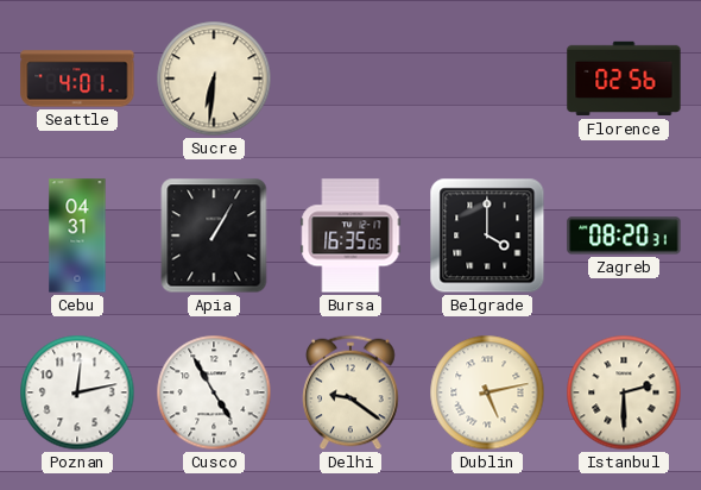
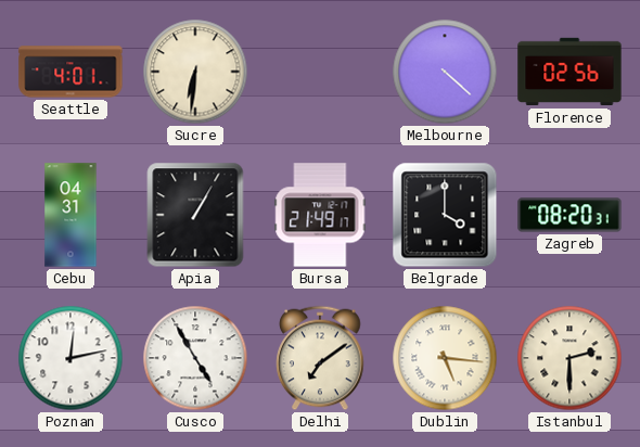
Melbourne: none -> 4:22
Bursa: 16:35 -> 21:49
Delhi: 9:21 -> 7:09
Dublin: 5:13 -> 5:16
